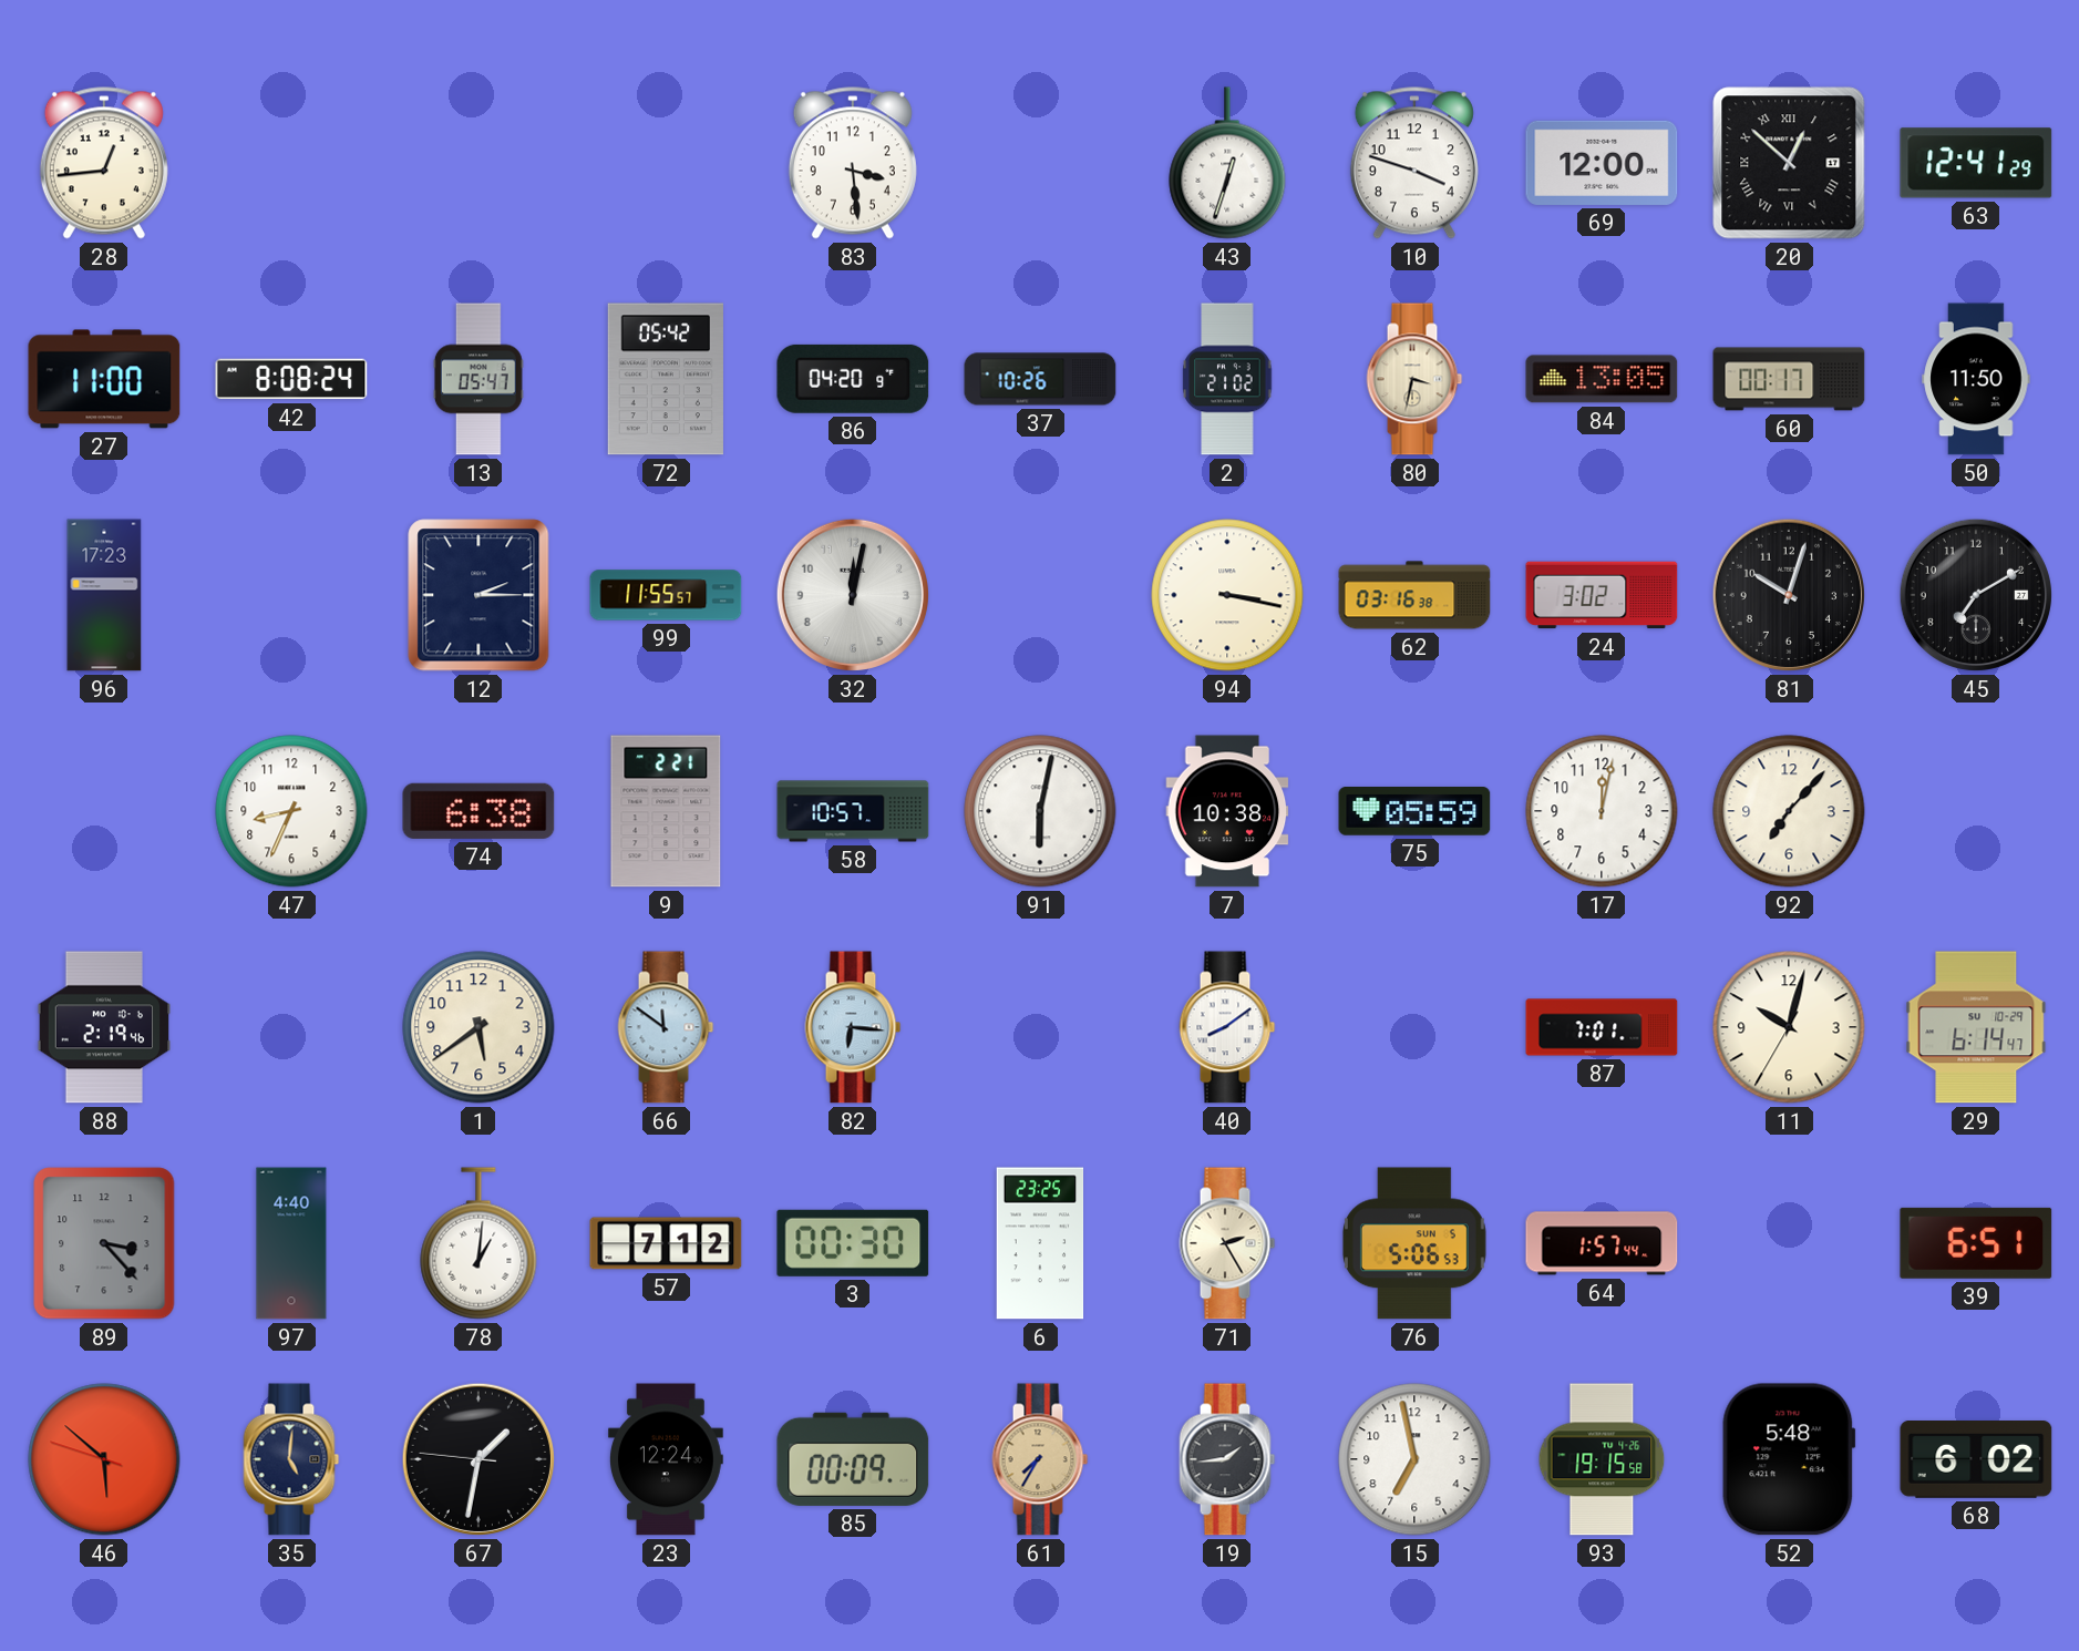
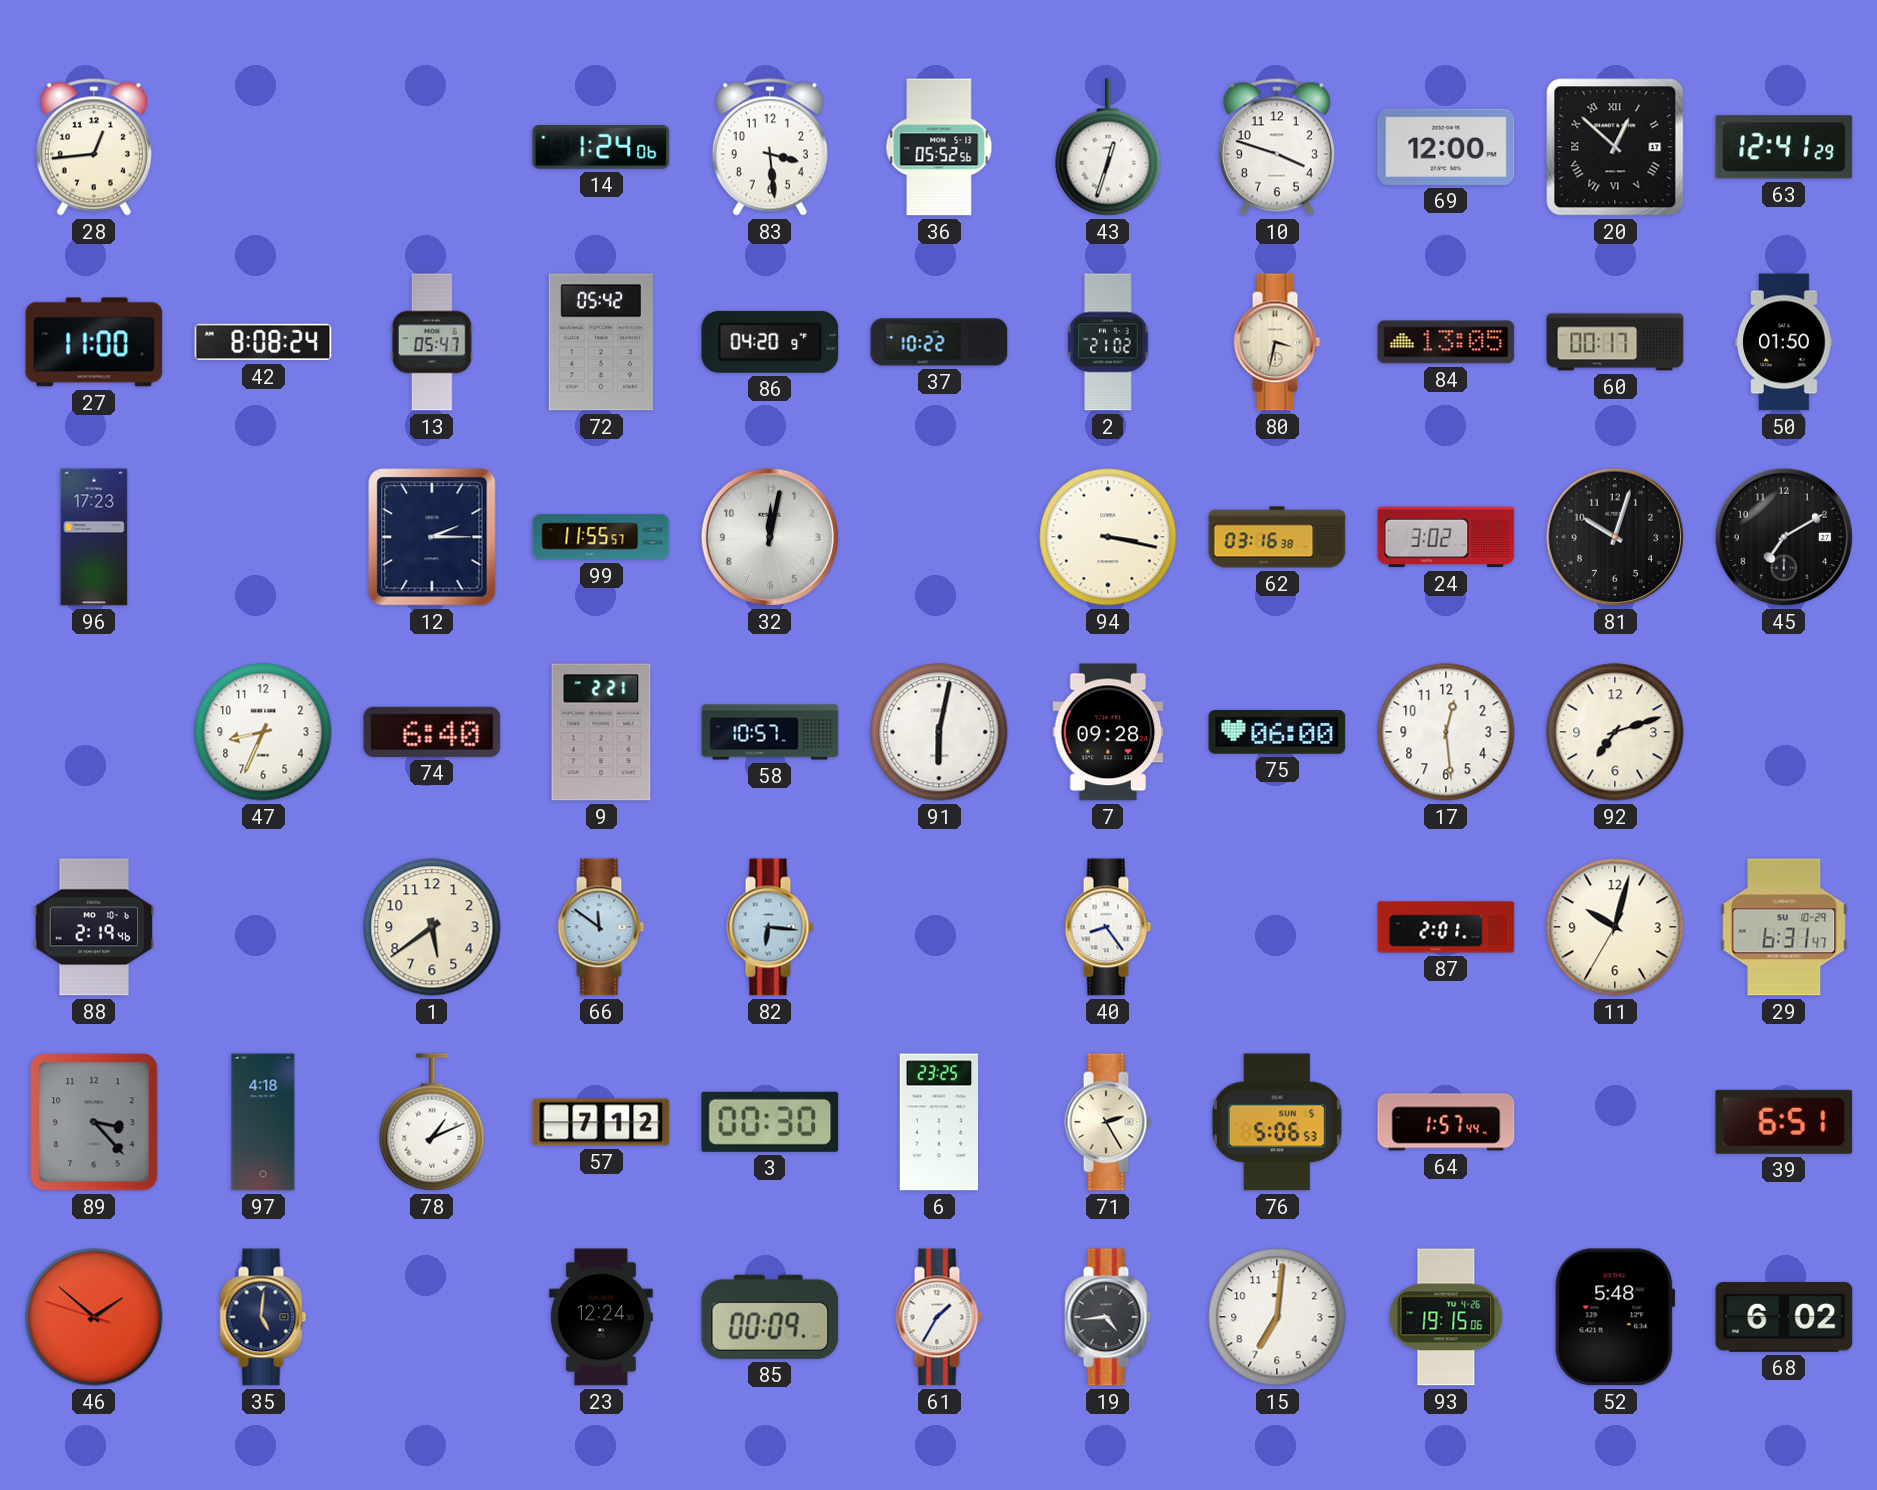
14: none -> 1:24
36: none -> 05:52
37: 10:26 -> 10:22
50: 11:50 -> 01:50
74: 6:38 -> 6:40
7: 10:38 -> 09:28
75: 05:59 -> 06:00
17: 12:02 -> 12:29
92: 7:07 -> 7:12
40: 8:09 -> 8:24
87: 7:01 -> 2:01
29: 6:14 -> 6:31
97: 4:40 -> 4:18
78: 1:01 -> 1:11
46: 5:51 -> 1:51
67: 1:31 -> none
61: 7:35 -> 1:35
61 dial: champagne -> white
19: 1:44 -> 4:44
15: 6:58 -> 7:01
93: 19:15:58 -> 19:15:06
